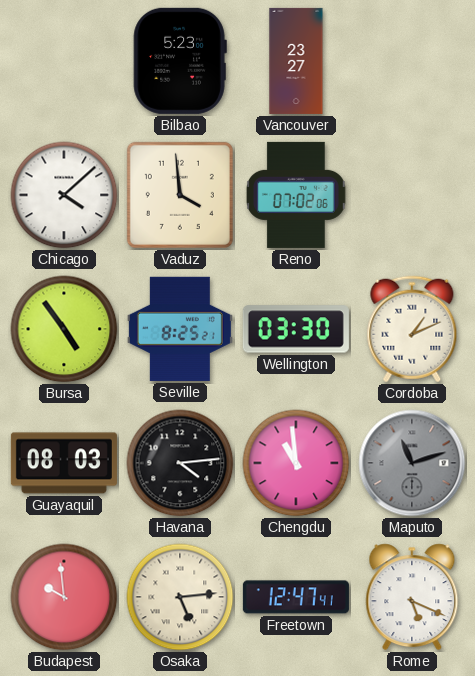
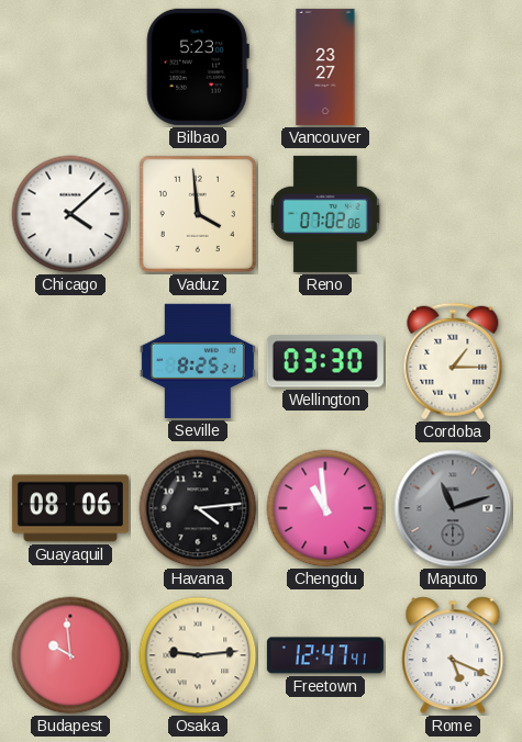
Bursa: 4:54 -> none
Cordoba: 1:11 -> 1:15
Guayaquil: 08:03 -> 08:06
Osaka: 5:14 -> 9:14
